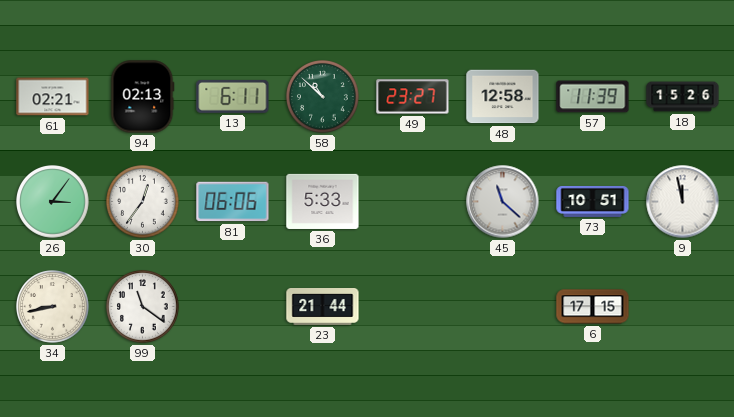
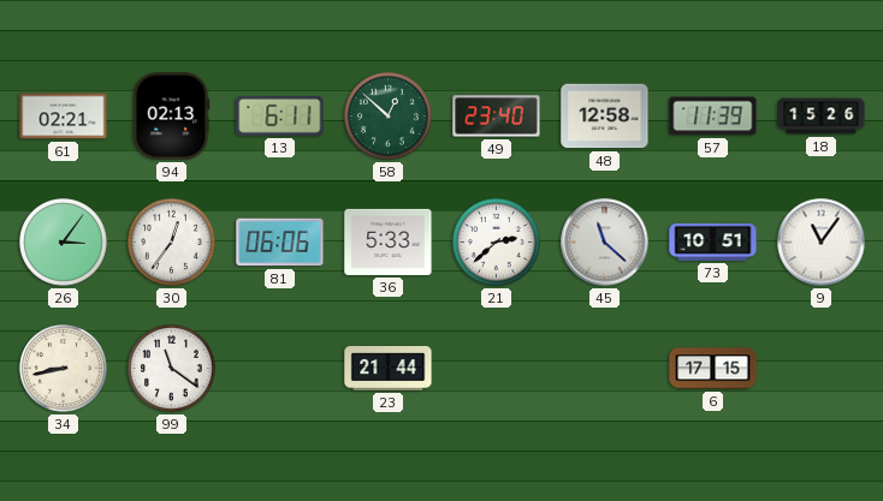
58: 10:52 -> 12:52
49: 23:27 -> 23:40
21: none -> 2:38
9: 11:58 -> 11:06
